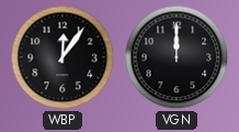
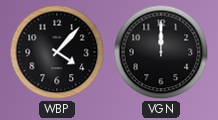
WBP: 12:06 -> 4:07
